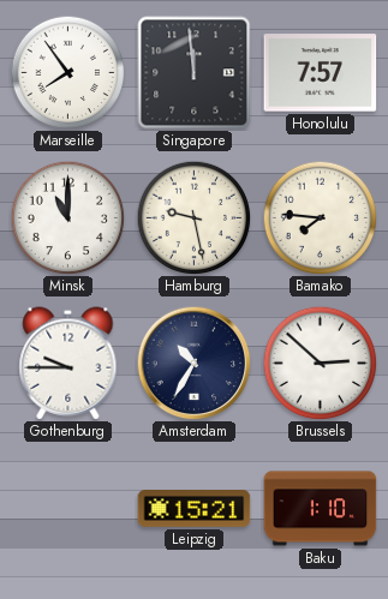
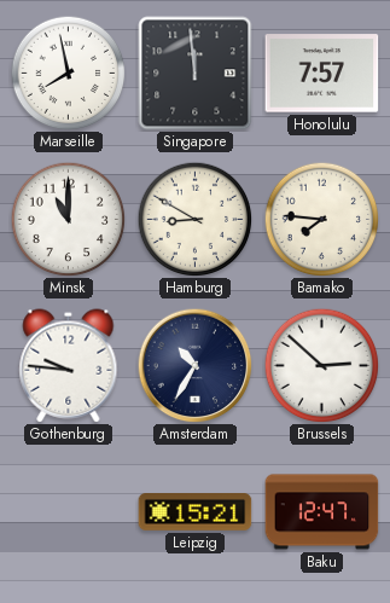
Marseille: 7:54 -> 7:58
Hamburg: 9:28 -> 8:50
Gothenburg: 9:45 -> 9:46
Baku: 1:10 -> 12:47
